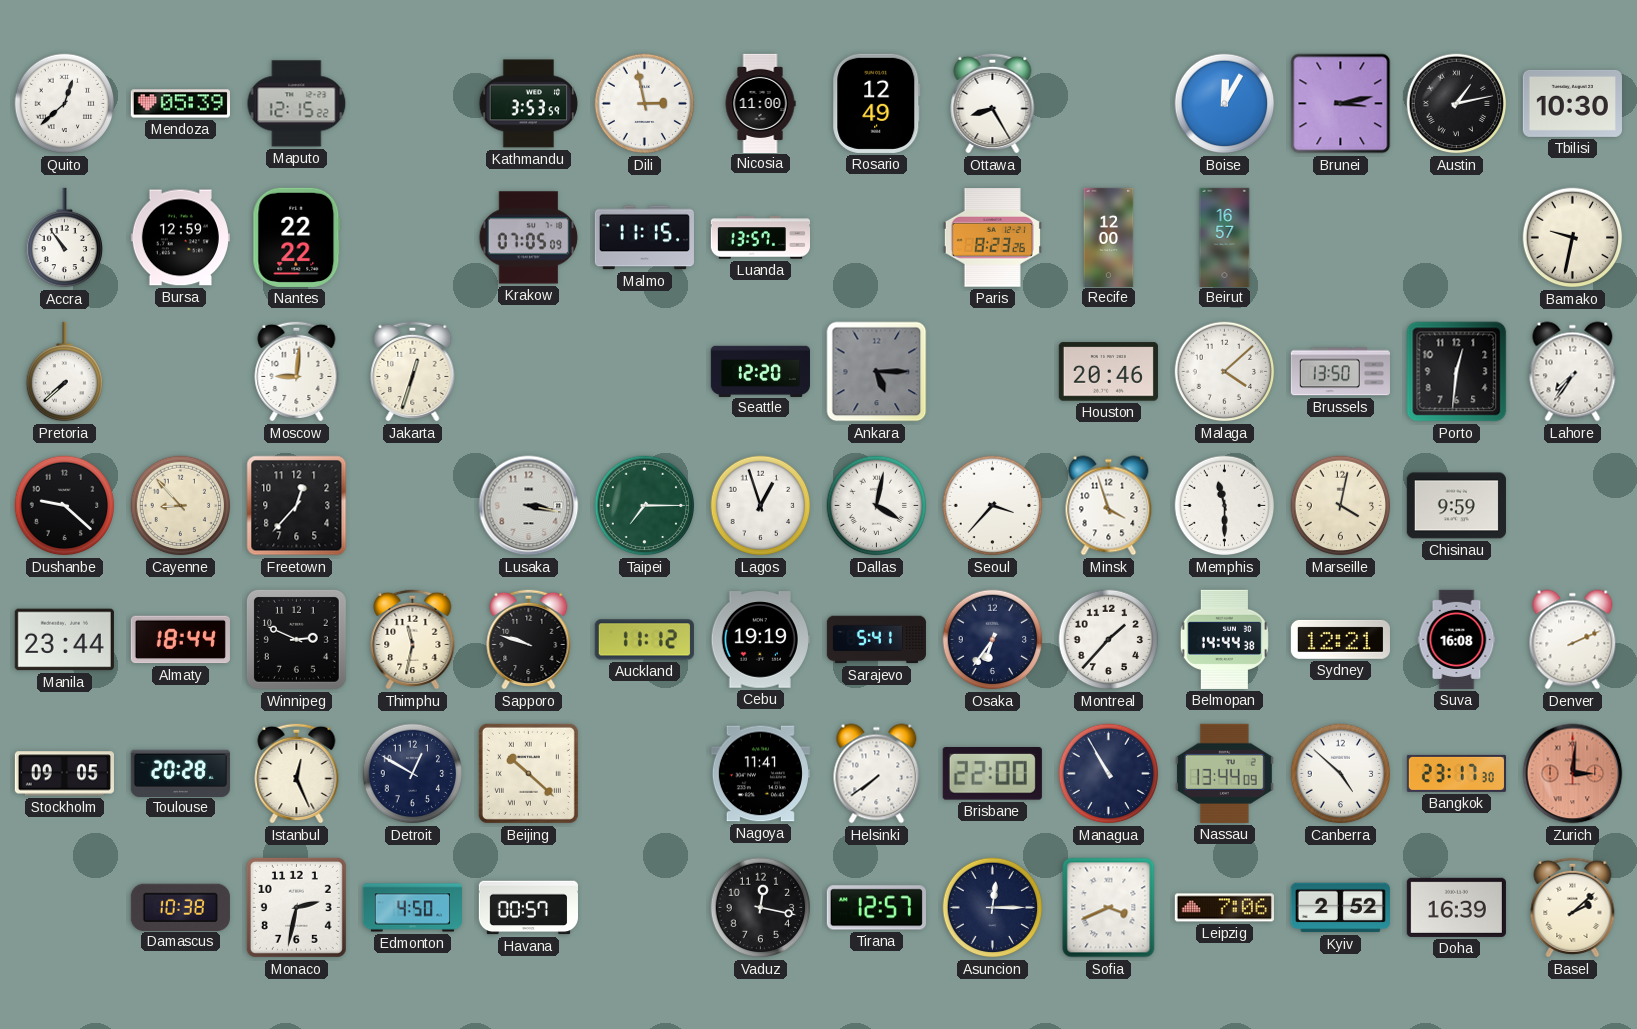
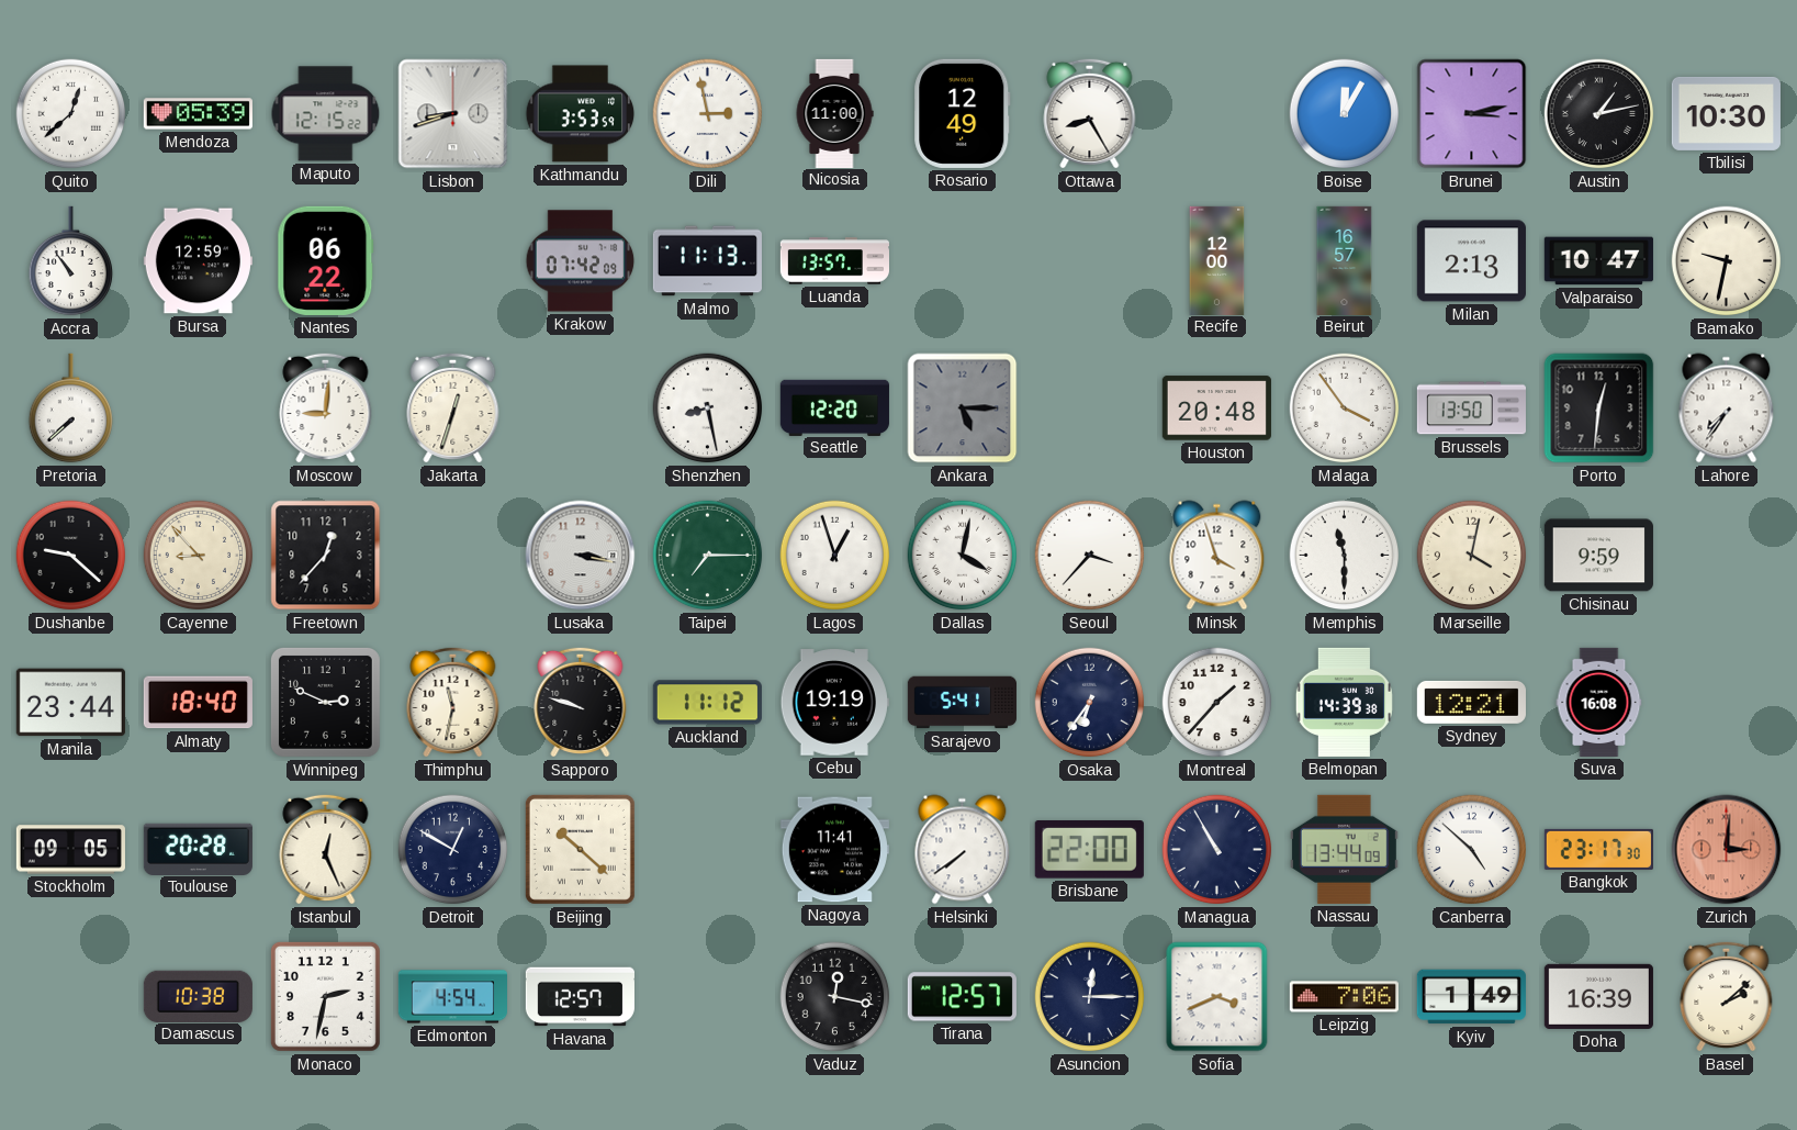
Lisbon: none -> 8:42
Nantes: 22:22 -> 06:22
Krakow: 07:05 -> 07:42
Malmo: 11:15 -> 11:13
Paris: 8:23 -> none
Milan: none -> 2:13
Valparaiso: none -> 10:47
Shenzhen: none -> 8:28
Houston: 20:46 -> 20:48
Malaga: 4:08 -> 3:54
Almaty: 18:44 -> 18:40
Belmopan: 14:44 -> 14:39
Denver: 2:11 -> none
Edmonton: 4:50 -> 4:54
Havana: 00:57 -> 12:57
Kyiv: 2:52 -> 1:49
